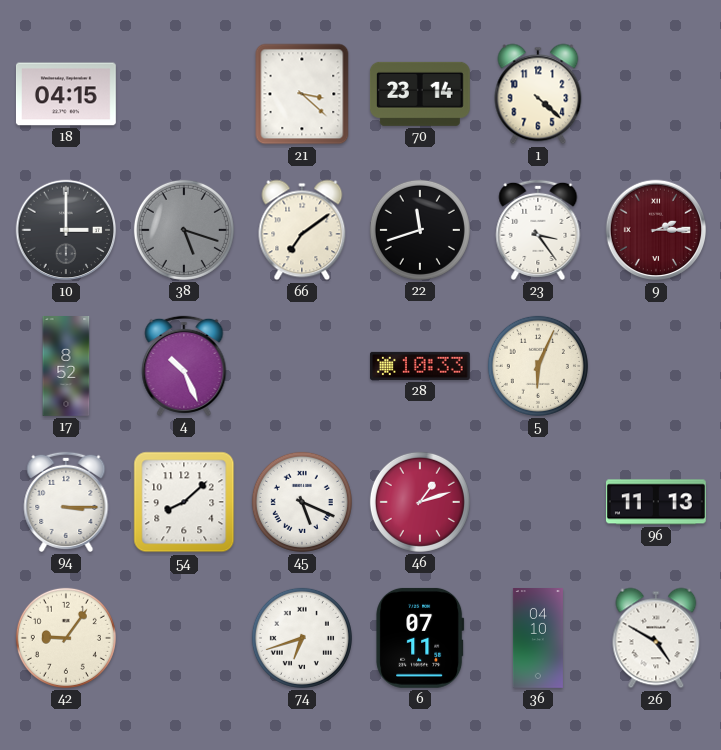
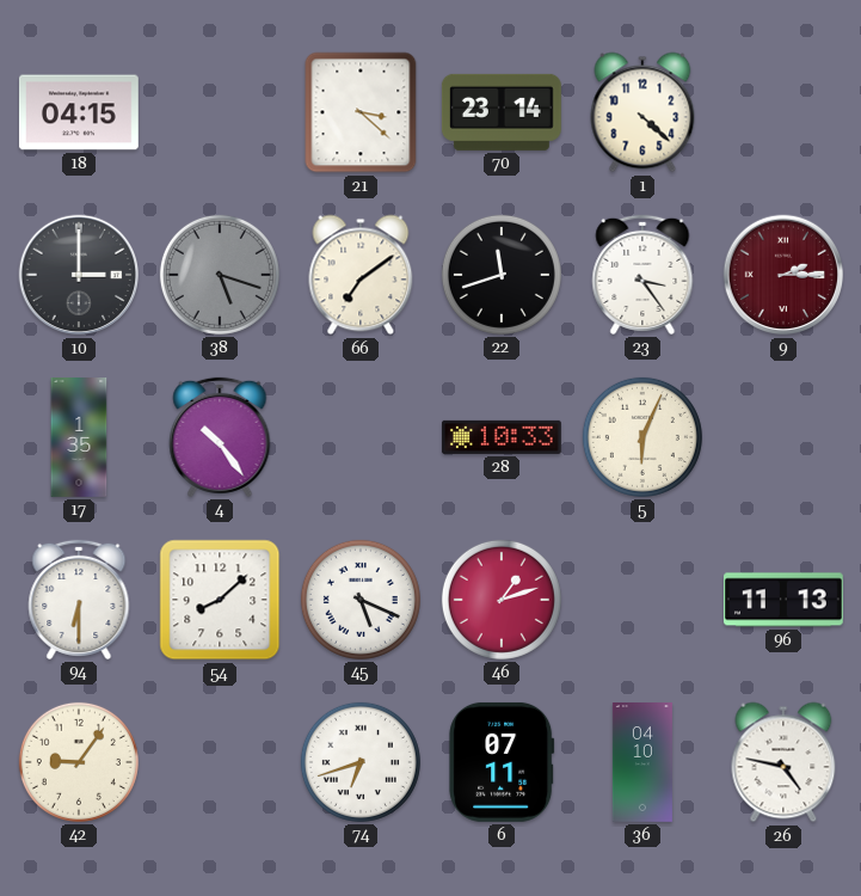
17: 8:52 -> 1:35
4: 10:26 -> 10:24
94: 3:15 -> 6:30
26: 4:50 -> 4:47
